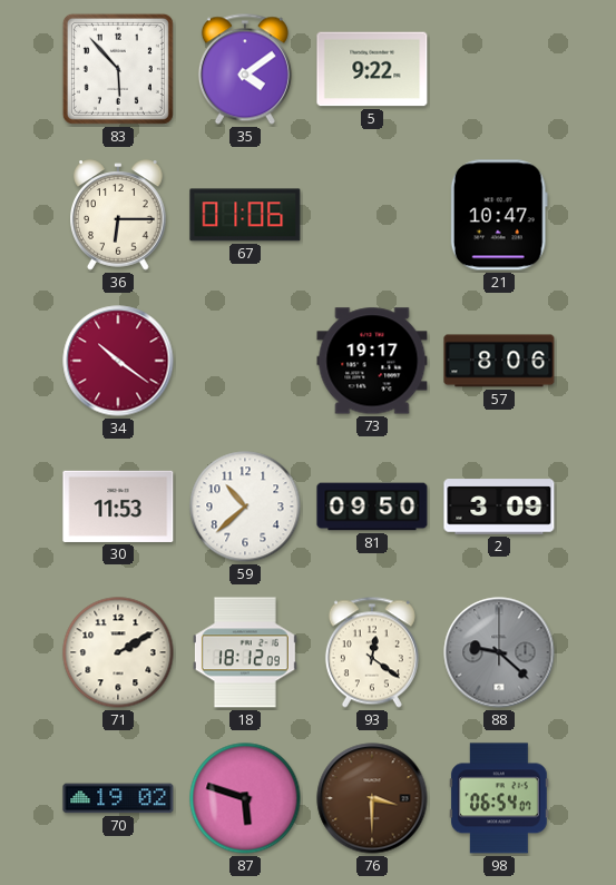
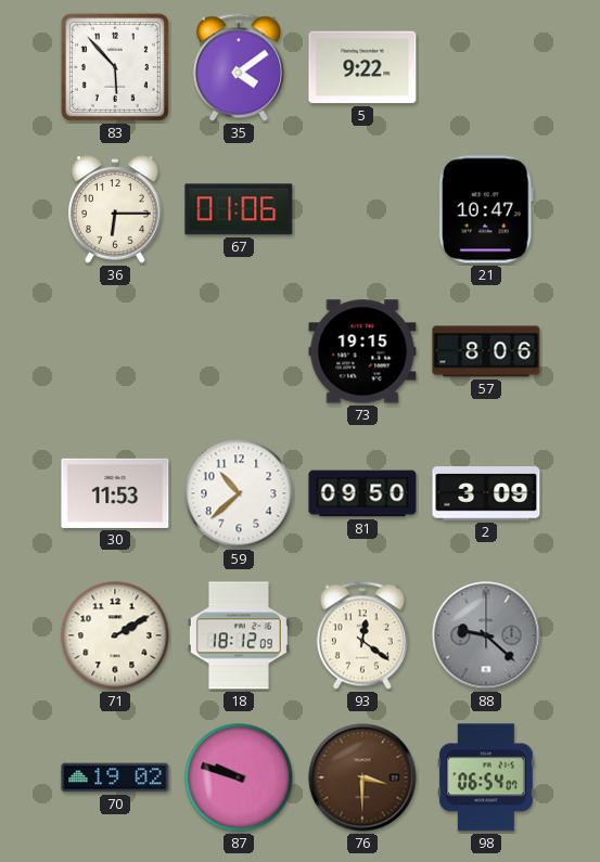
34: 10:21 -> none
73: 19:17 -> 19:15
87: 5:48 -> 9:48
